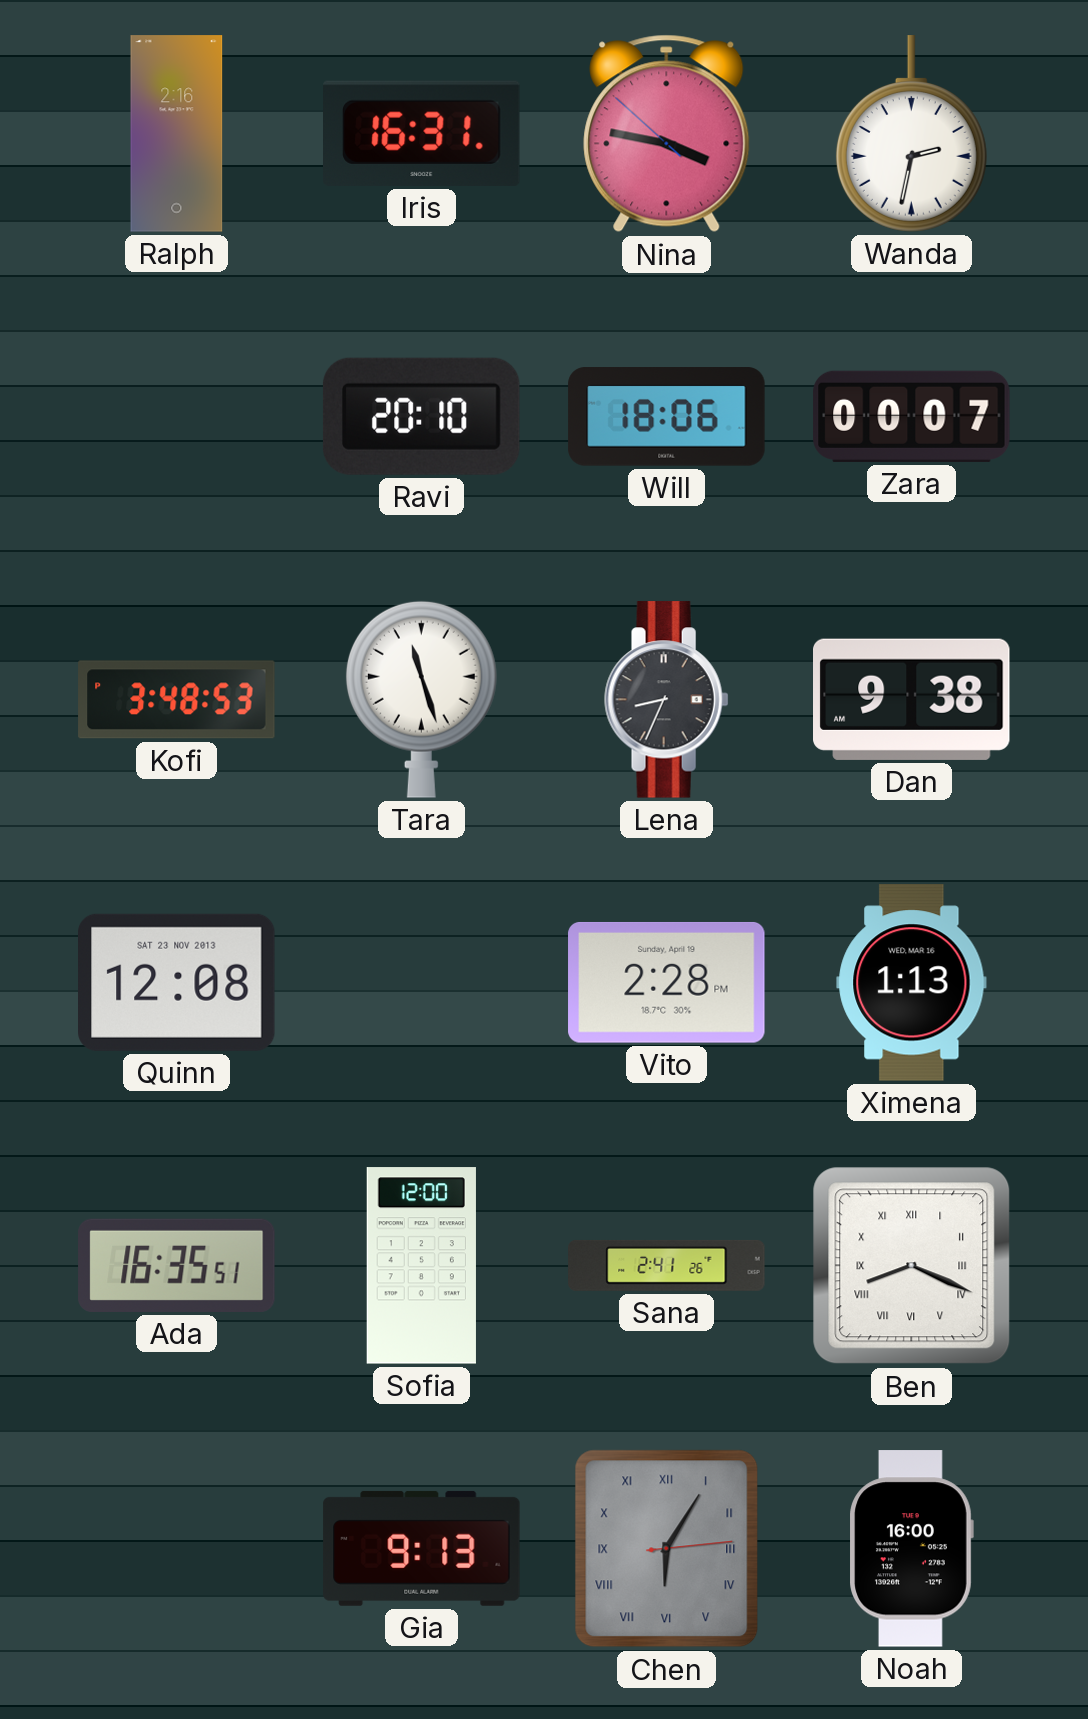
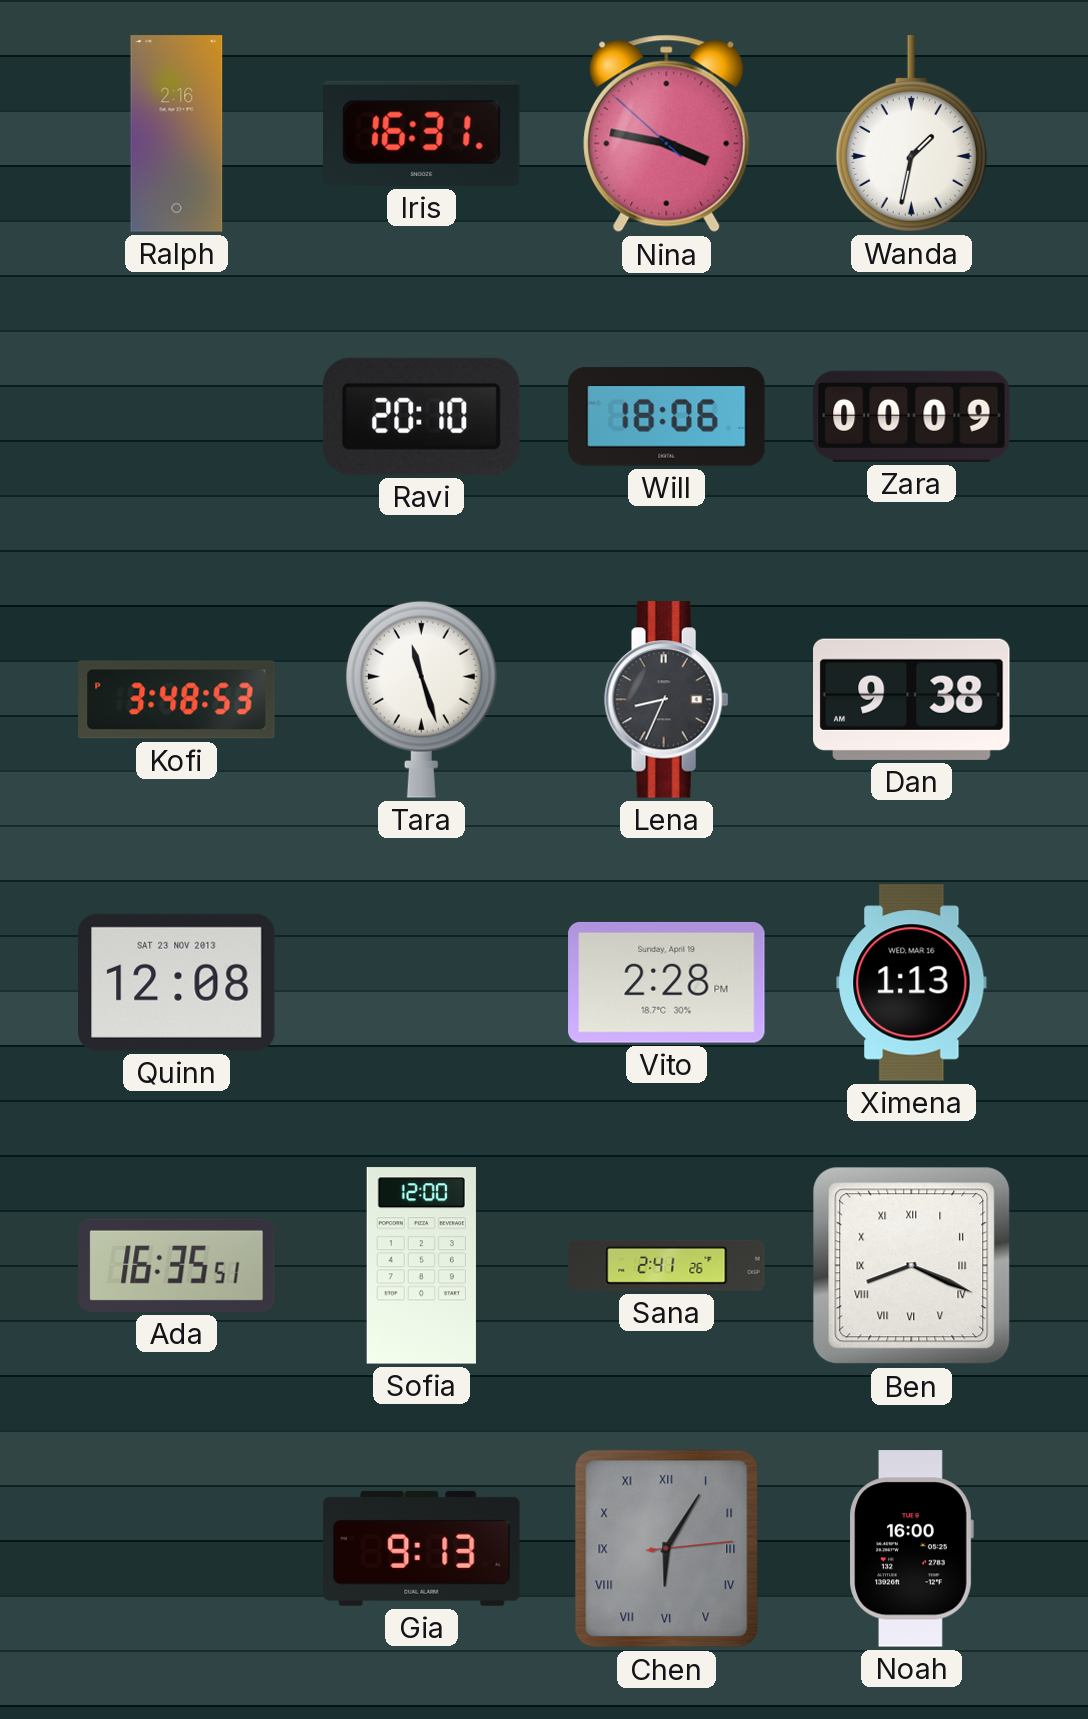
Wanda: 2:32 -> 1:32
Zara: 00:07 -> 00:09
